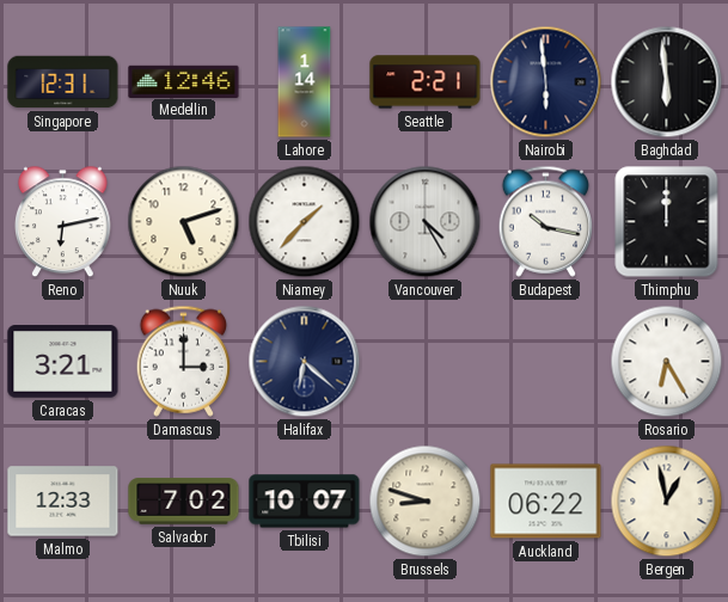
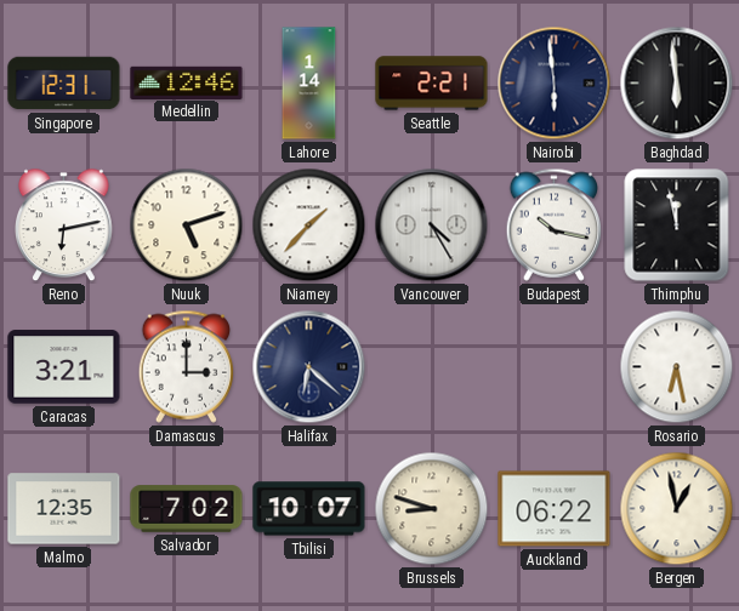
Thimphu: 12:00 -> 11:58
Rosario: 6:25 -> 6:28
Malmo: 12:33 -> 12:35
